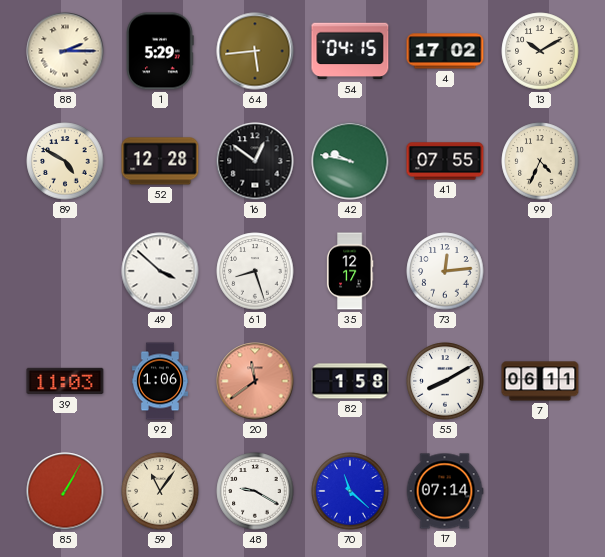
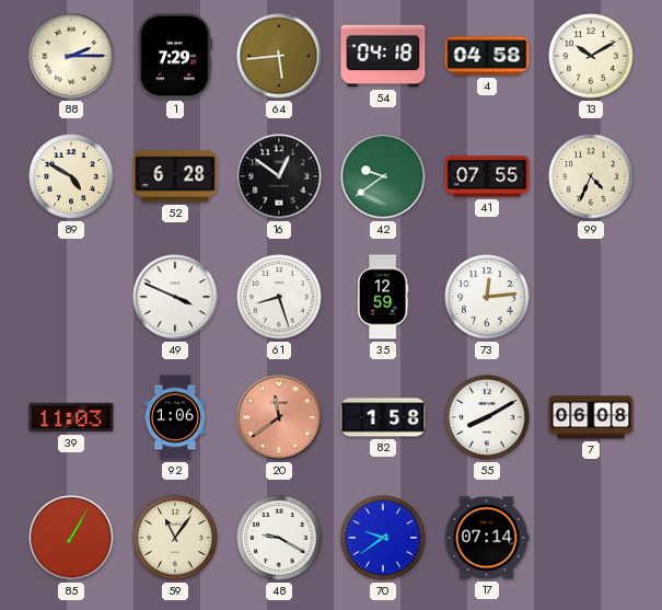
1: 5:29 -> 7:29
54: 04:15 -> 04:18
4: 17:02 -> 04:58
52: 12:28 -> 6:28
42: 9:47 -> 9:39
49: 3:52 -> 3:49
35: 12:17 -> 12:59
7: 06:11 -> 06:08
70: 11:22 -> 9:39
